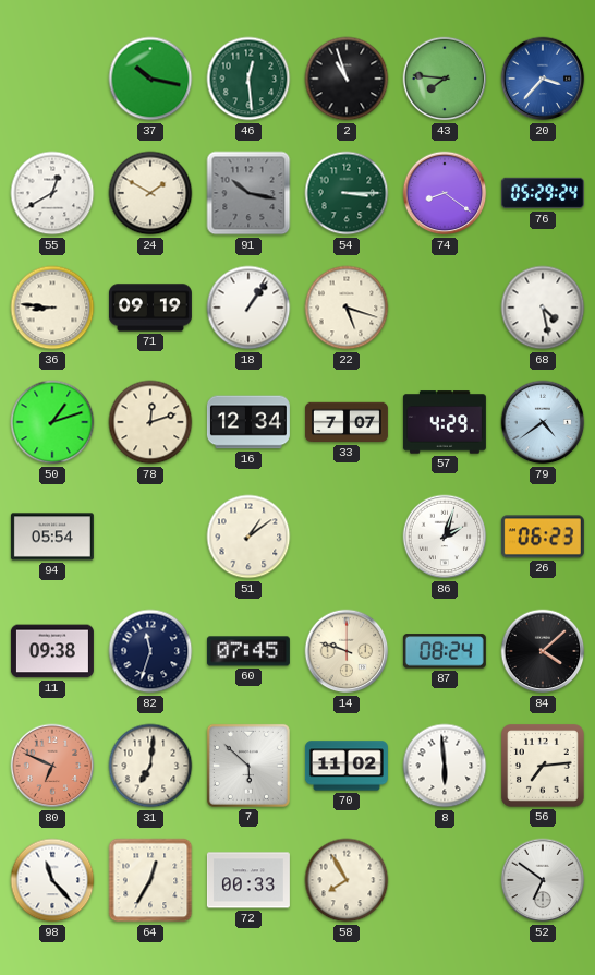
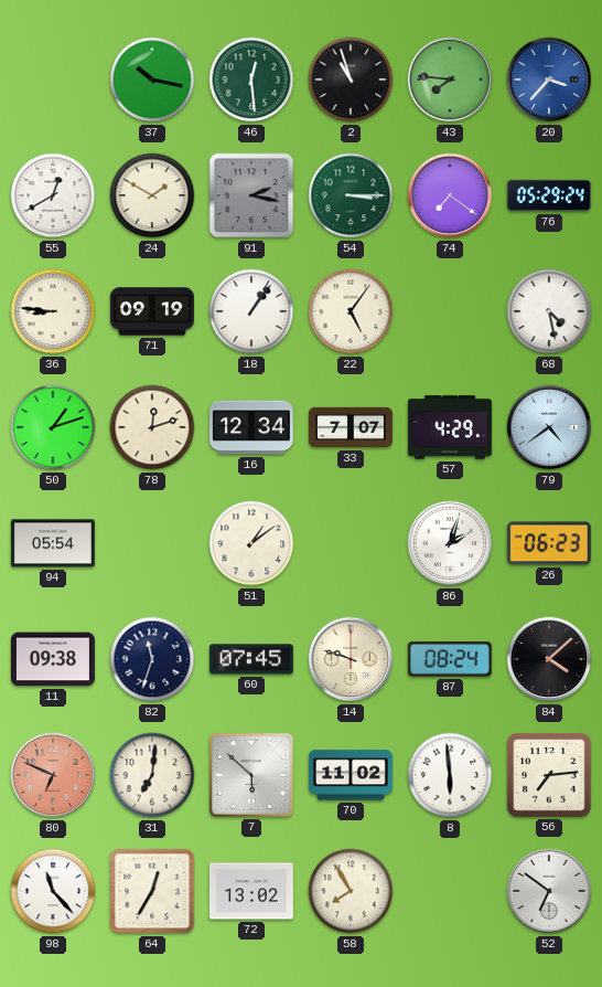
91: 10:17 -> 2:17
74: 8:21 -> 7:21
22: 5:18 -> 5:06
72: 00:33 -> 13:02
